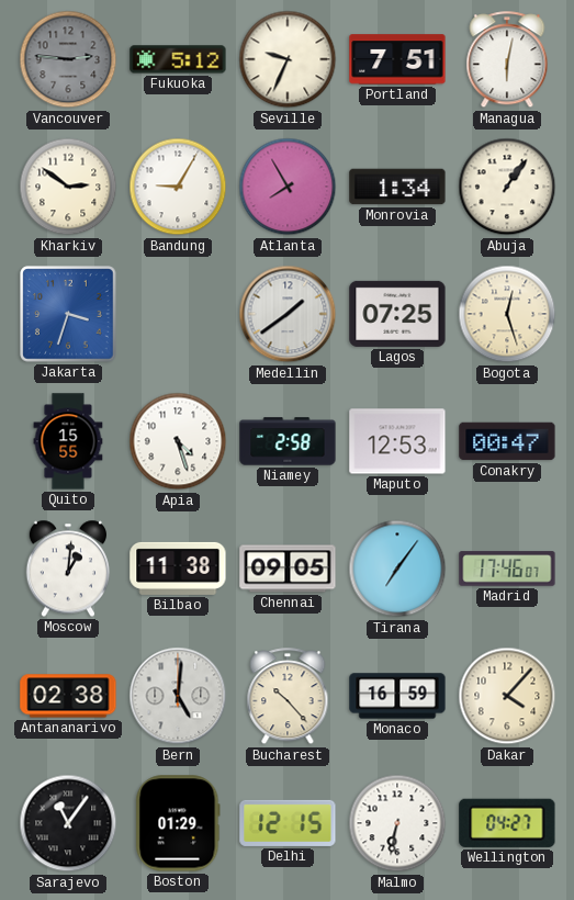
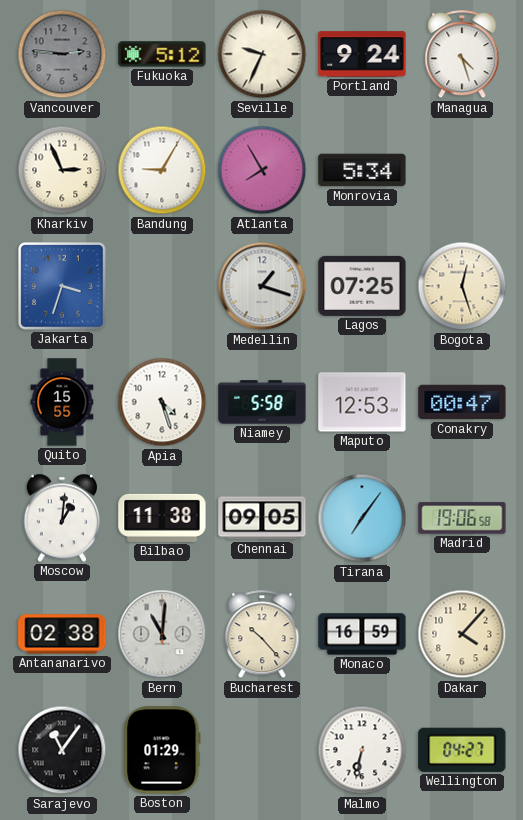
Portland: 7:51 -> 9:24
Managua: 6:02 -> 4:27
Kharkiv: 2:51 -> 2:56
Monrovia: 1:34 -> 5:34
Abuja: 1:06 -> none
Medellin: 1:39 -> 1:18
Niamey: 2:58 -> 5:58
Madrid: 17:46 -> 19:06
Bern: 5:01 -> 11:01
Delhi: 12:15 -> none
